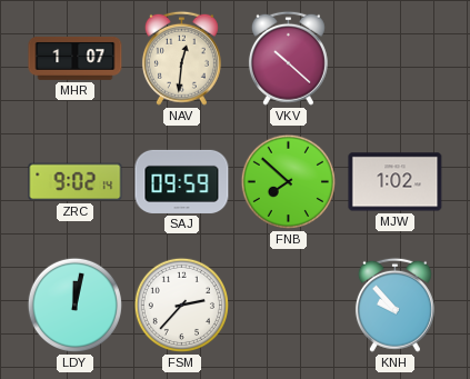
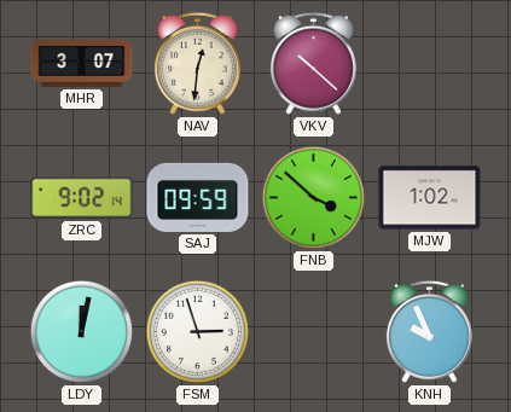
MHR: 1:07 -> 3:07
FNB: 7:52 -> 3:52
FSM: 2:37 -> 2:57
KNH: 9:53 -> 9:56
